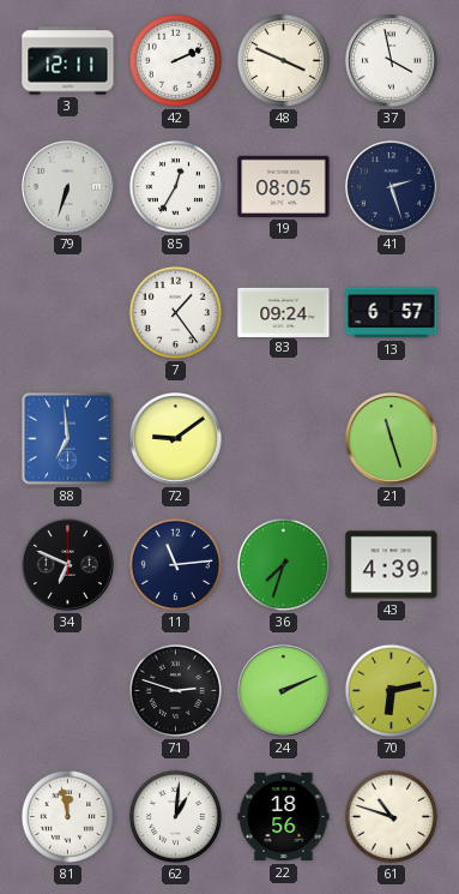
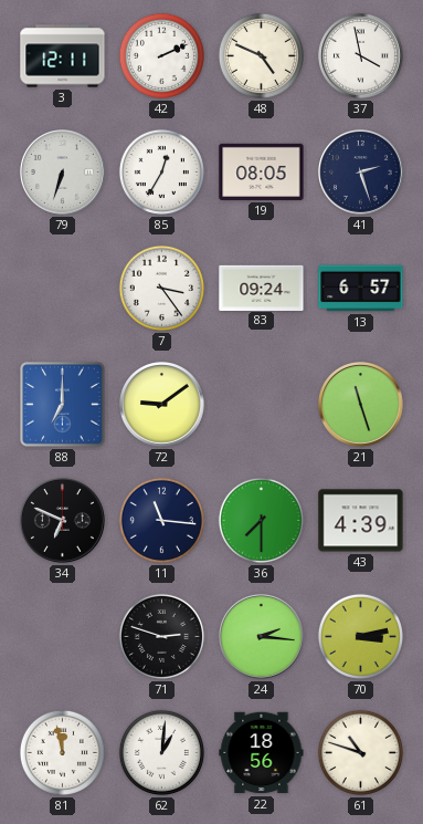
48: 3:49 -> 4:49
7: 1:24 -> 3:24
88: 6:59 -> 7:00
11: 11:14 -> 11:16
36: 7:33 -> 7:30
24: 2:11 -> 2:16
70: 6:13 -> 3:13
